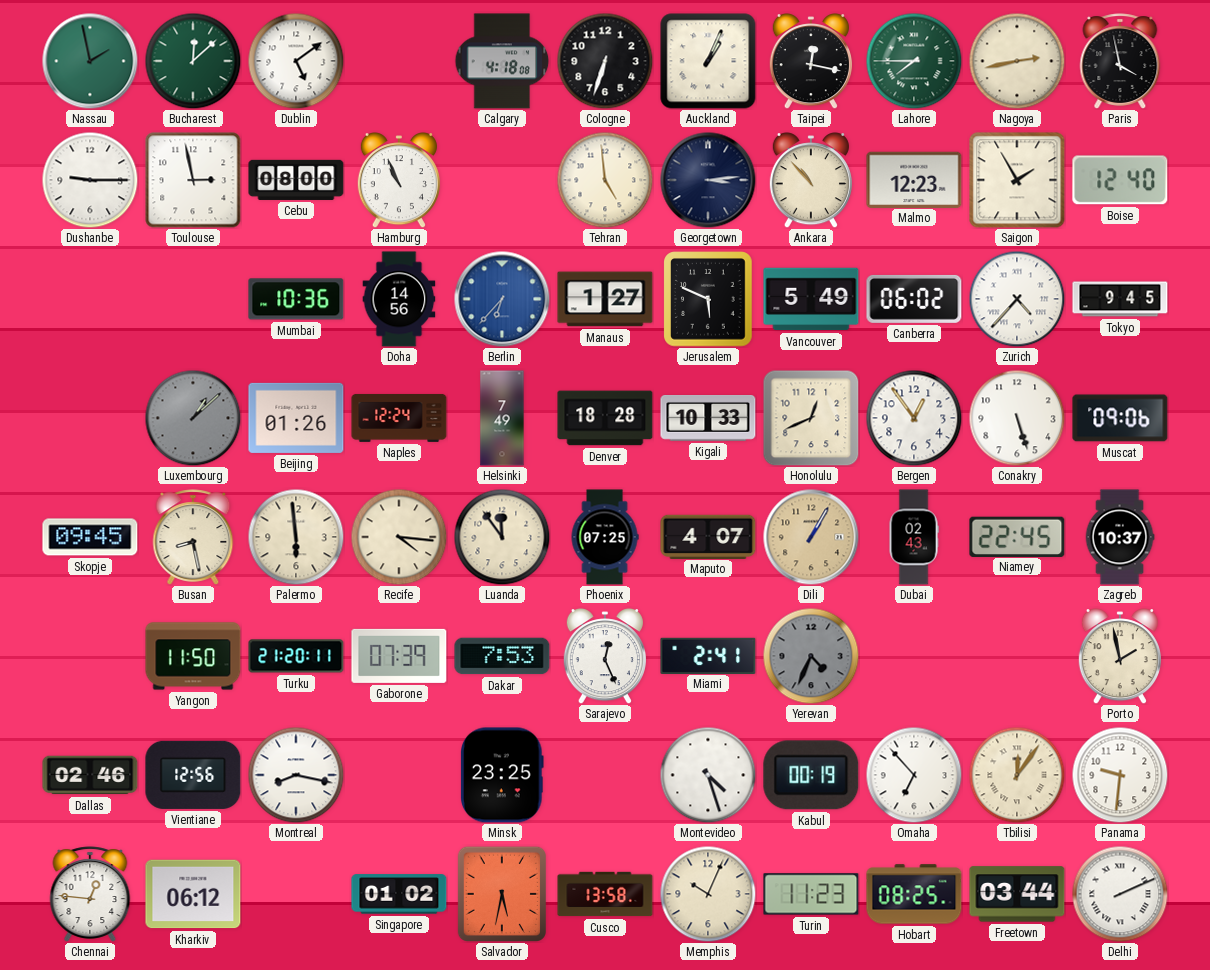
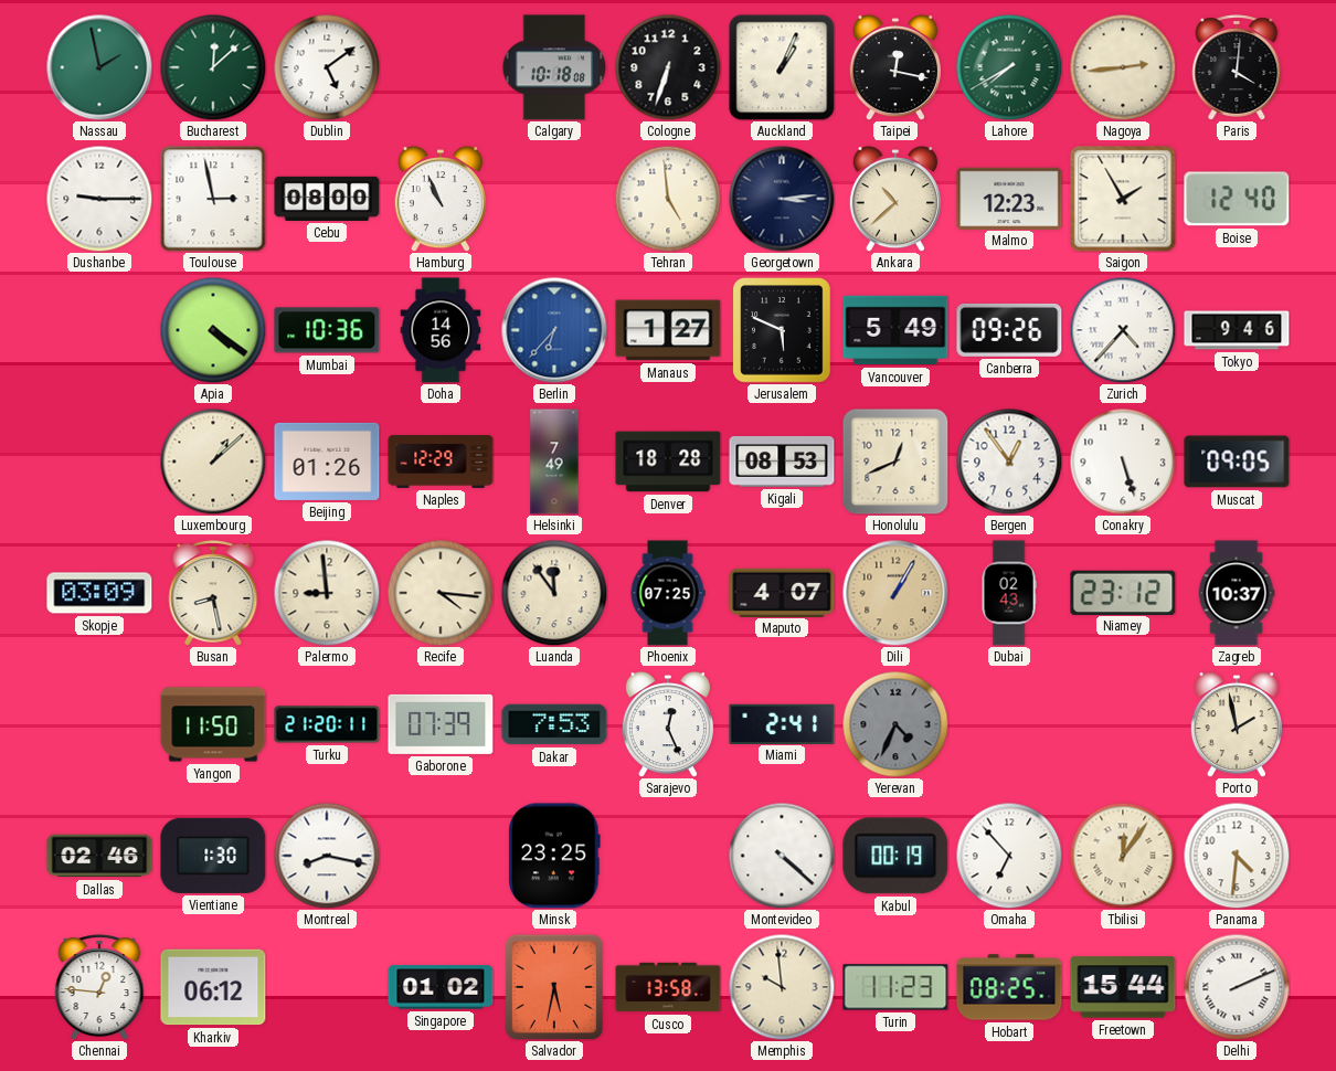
Calgary: 4:18 -> 10:18
Lahore: 7:45 -> 7:40
Nagoya: 2:43 -> 2:44
Paris: 3:58 -> 4:01
Ankara: 10:53 -> 10:38
Apia: none -> 4:21
Canberra: 06:02 -> 09:26
Tokyo: 9:45 -> 9:46
Luxembourg dial: grey -> cream
Naples: 12:24 -> 12:29
Kigali: 10:33 -> 08:53
Muscat: 09:06 -> 09:05
Skopje: 09:45 -> 03:09
Palermo: 5:59 -> 8:59
Niamey: 22:45 -> 23:12
Vientiane: 12:56 -> 1:30
Montevideo: 4:27 -> 4:22
Panama: 9:31 -> 4:31
Memphis: 10:04 -> 9:59
Freetown: 03:44 -> 15:44
